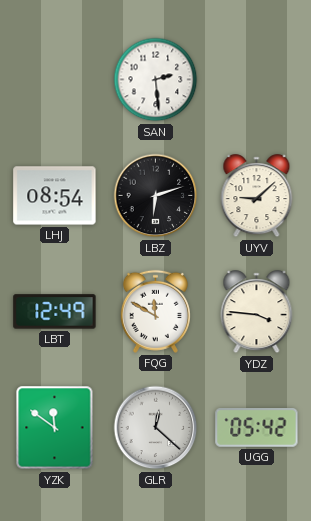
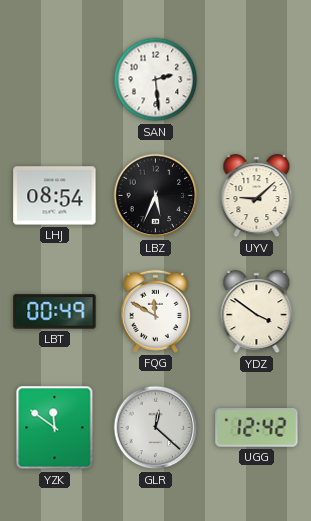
LBZ: 6:12 -> 5:34
LBT: 12:49 -> 00:49
YDZ: 3:46 -> 3:51
UGG: 05:42 -> 12:42
